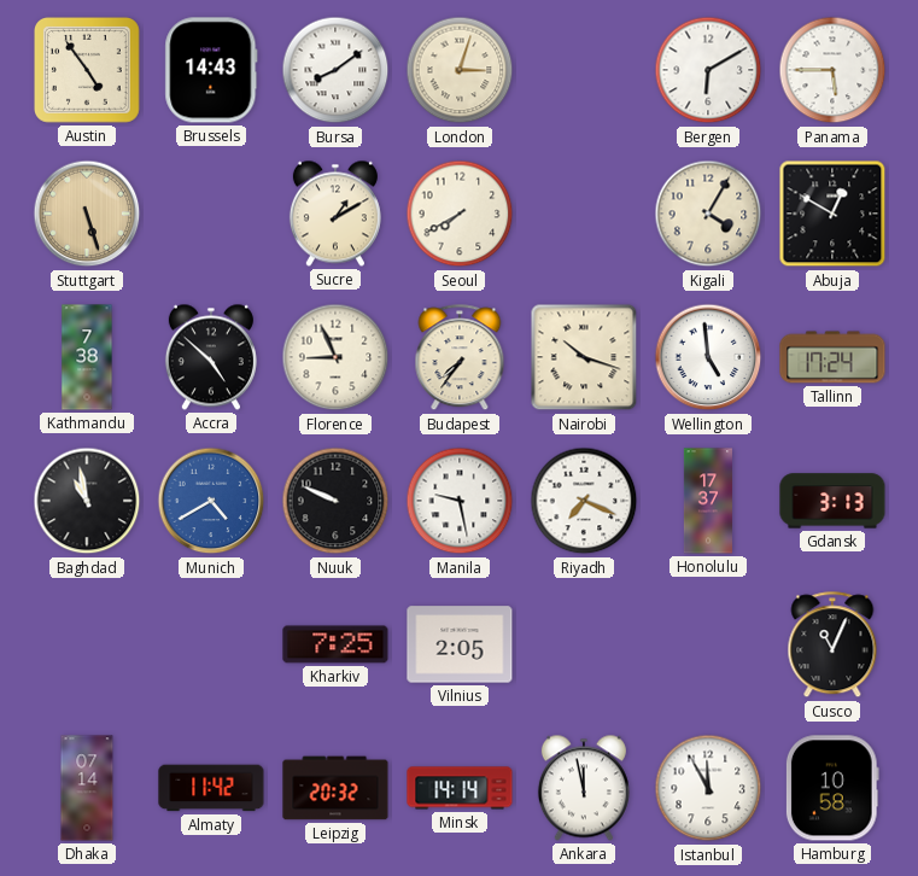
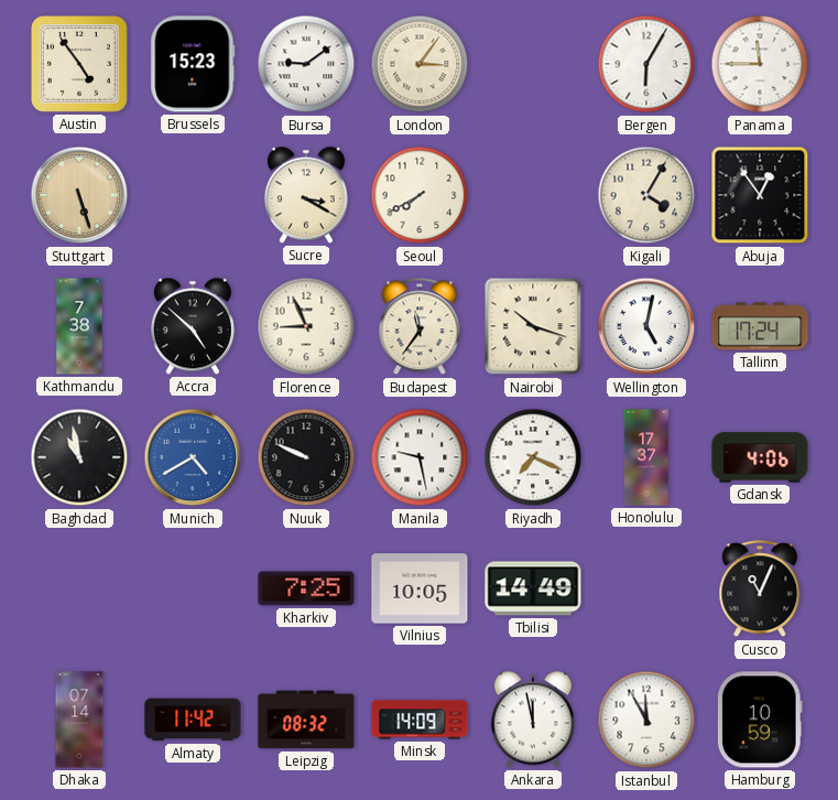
Brussels: 14:43 -> 15:23
Bursa: 8:09 -> 9:09
London: 3:03 -> 3:06
Bergen: 6:10 -> 6:05
Panama: 5:45 -> 11:45
Sucre: 1:10 -> 3:20
Abuja: 12:50 -> 12:54
Budapest: 7:36 -> 11:36
Wellington: 4:59 -> 5:02
Gdansk: 3:13 -> 4:06
Vilnius: 2:05 -> 10:05
Tbilisi: none -> 14:49
Leipzig: 20:32 -> 08:32
Minsk: 14:14 -> 14:09
Hamburg: 10:58 -> 10:59
